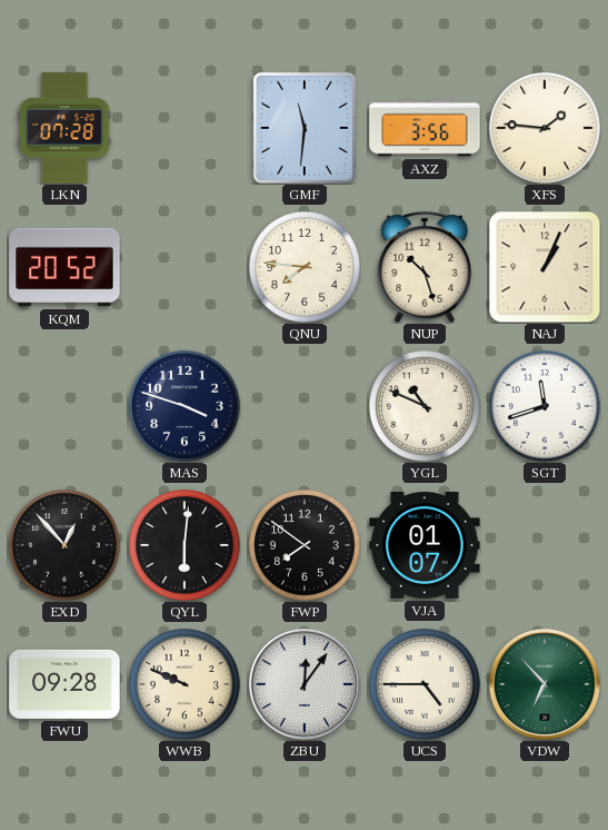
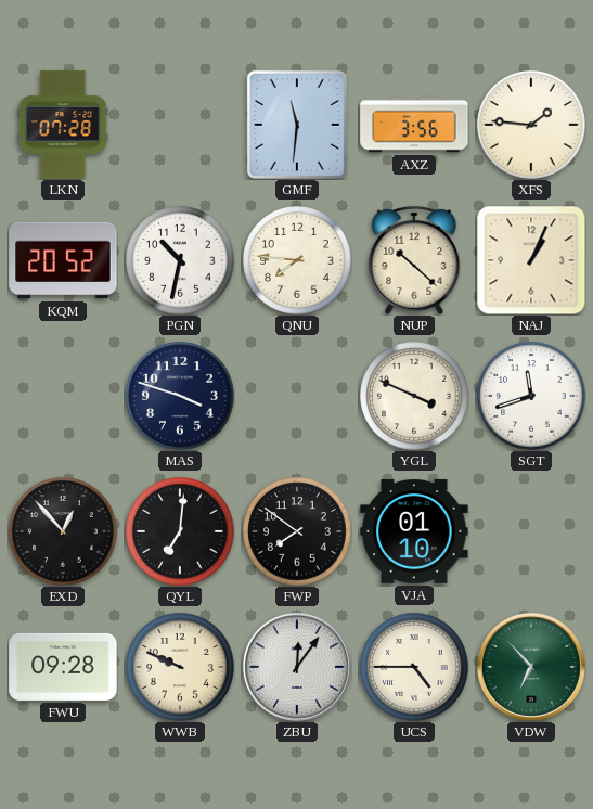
PGN: none -> 10:32
NUP: 10:27 -> 10:22
YGL: 10:49 -> 3:49
QYL: 6:01 -> 7:01
VJA: 01:07 -> 01:10
